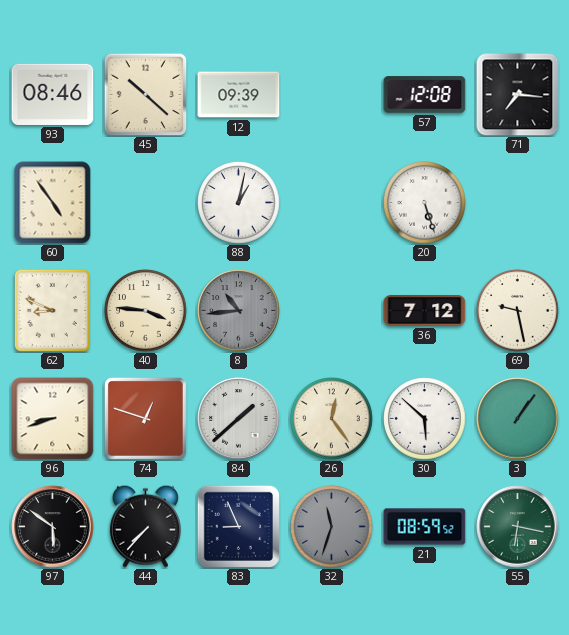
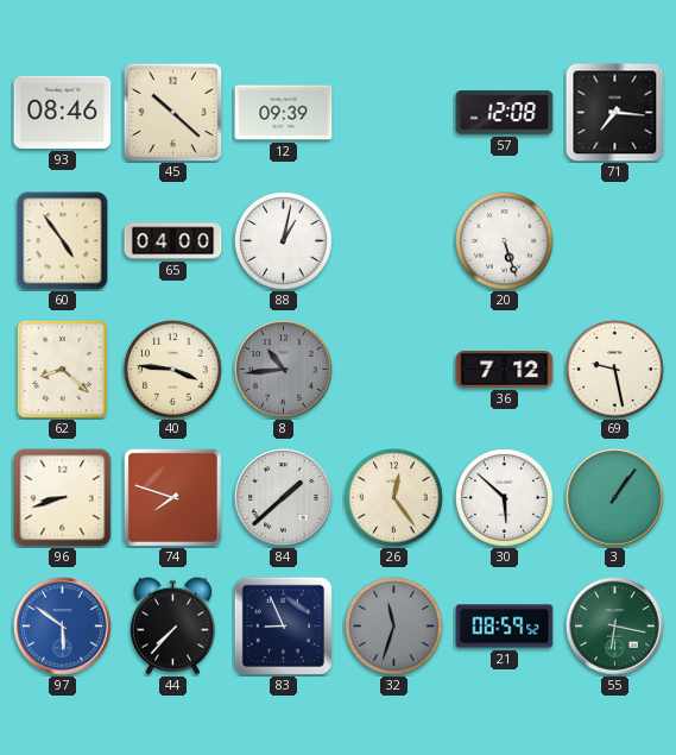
65: none -> 04:00
62: 8:49 -> 8:22
74: 12:48 -> 7:48
97 dial: black -> blue
